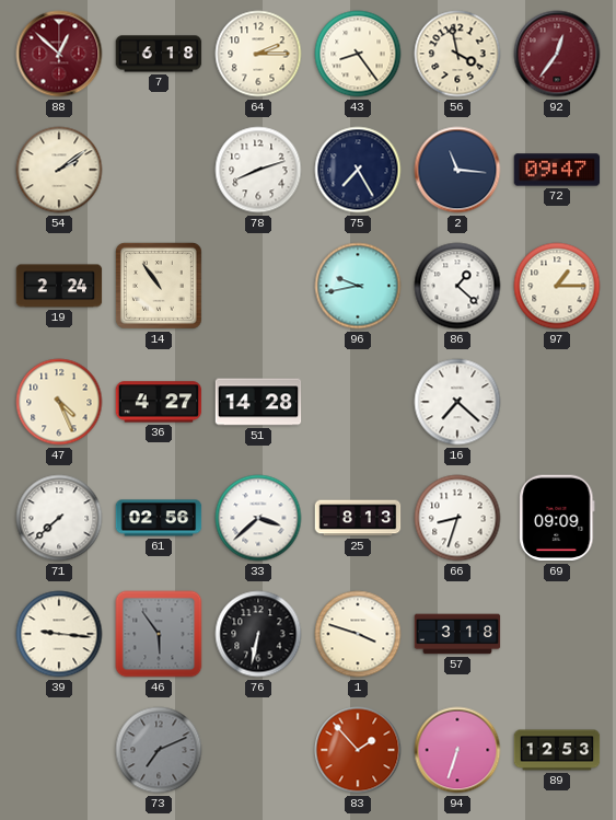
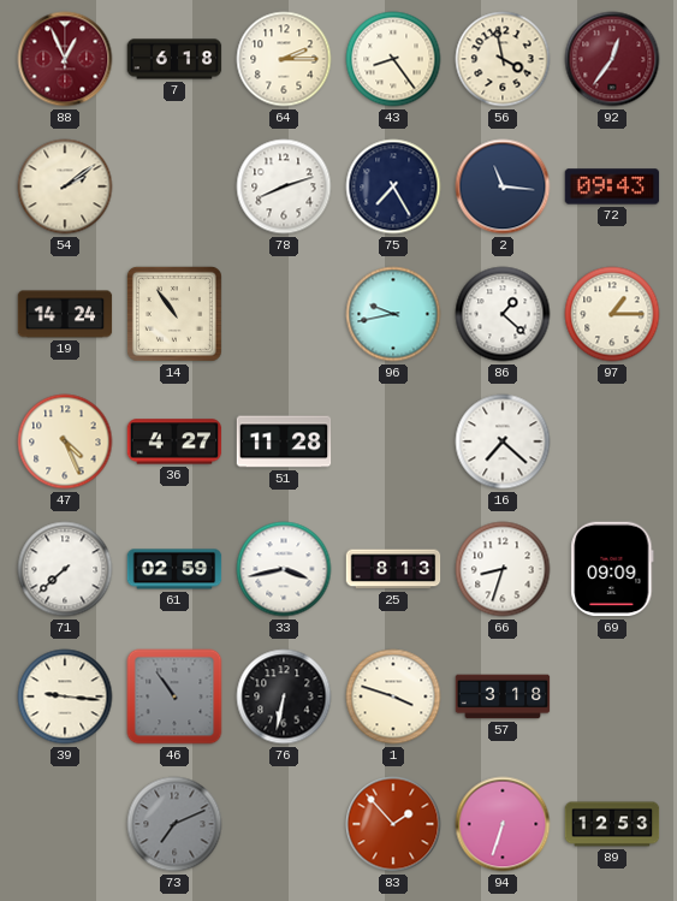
88: 12:52 -> 12:56
72: 09:47 -> 09:43
19: 2:24 -> 14:24
51: 14:28 -> 11:28
61: 02:56 -> 02:59
33: 3:38 -> 3:43
46: 5:54 -> 10:54
